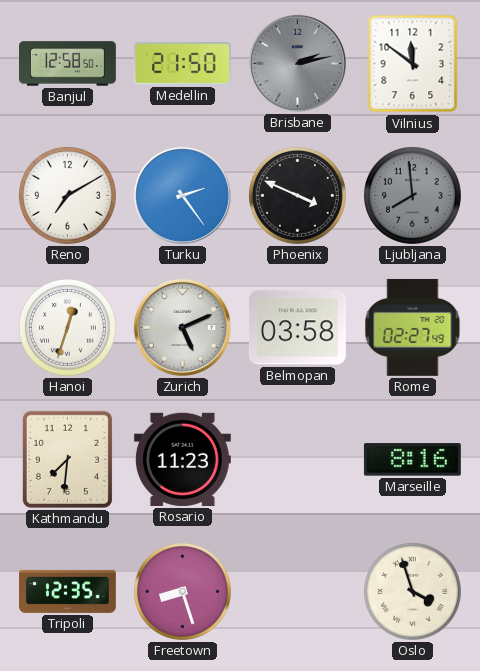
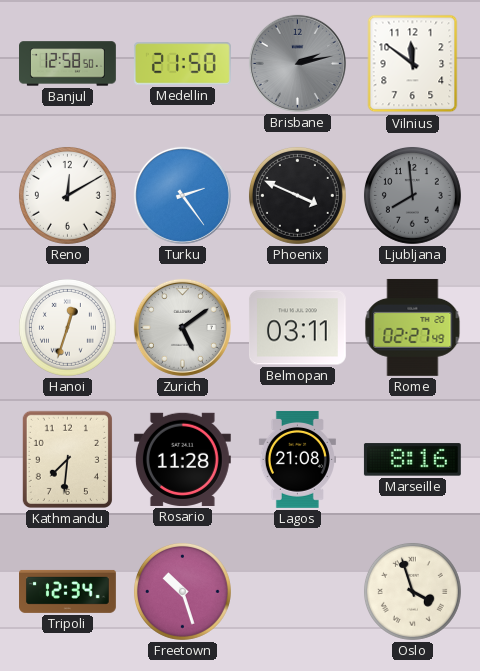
Reno: 7:10 -> 12:10
Zurich: 5:11 -> 5:09
Belmopan: 03:58 -> 03:11
Rosario: 11:23 -> 11:28
Lagos: none -> 21:08
Tripoli: 12:35 -> 12:34
Freetown: 8:27 -> 10:27
